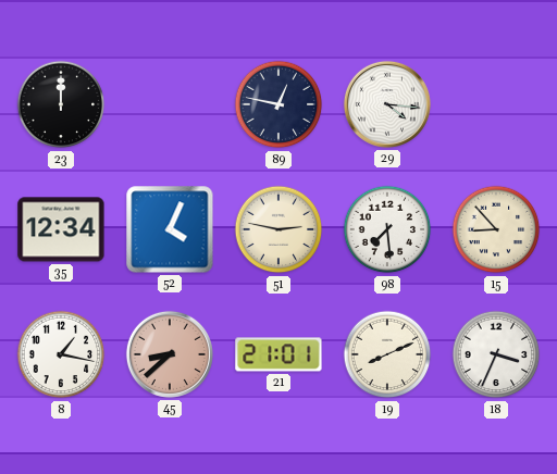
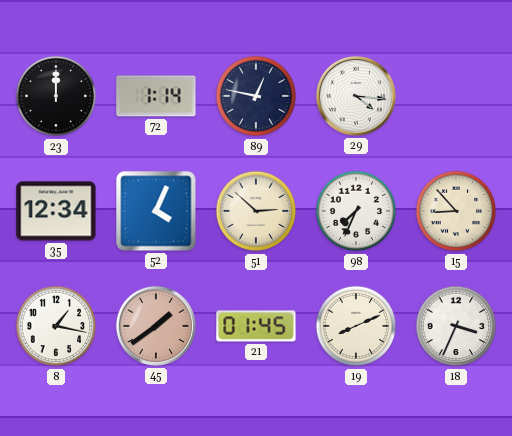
72: none -> 1:14
51: 2:47 -> 2:52
98: 7:29 -> 7:34
45: 8:38 -> 1:39
21: 21:01 -> 01:45
